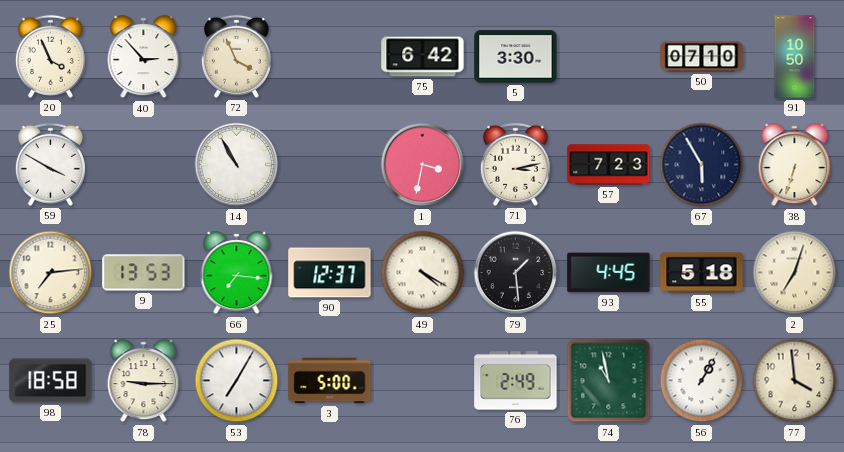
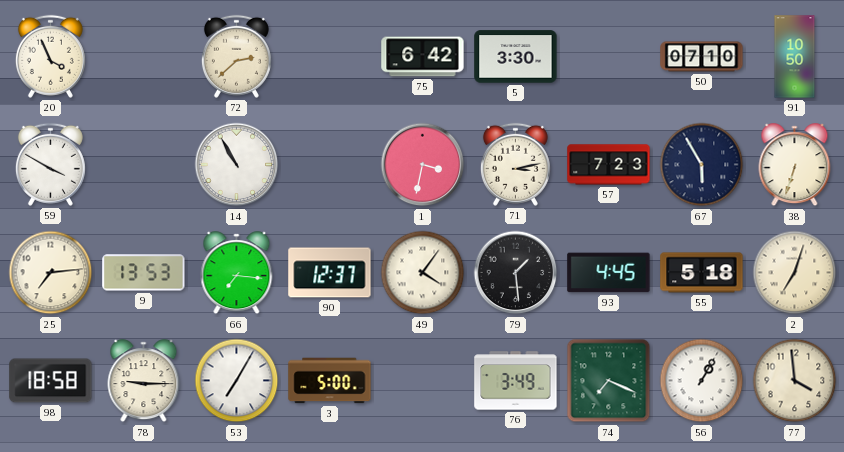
40: 2:53 -> none
72: 3:56 -> 2:38
49: 4:20 -> 4:06
76: 2:49 -> 3:49
74: 10:58 -> 7:19
